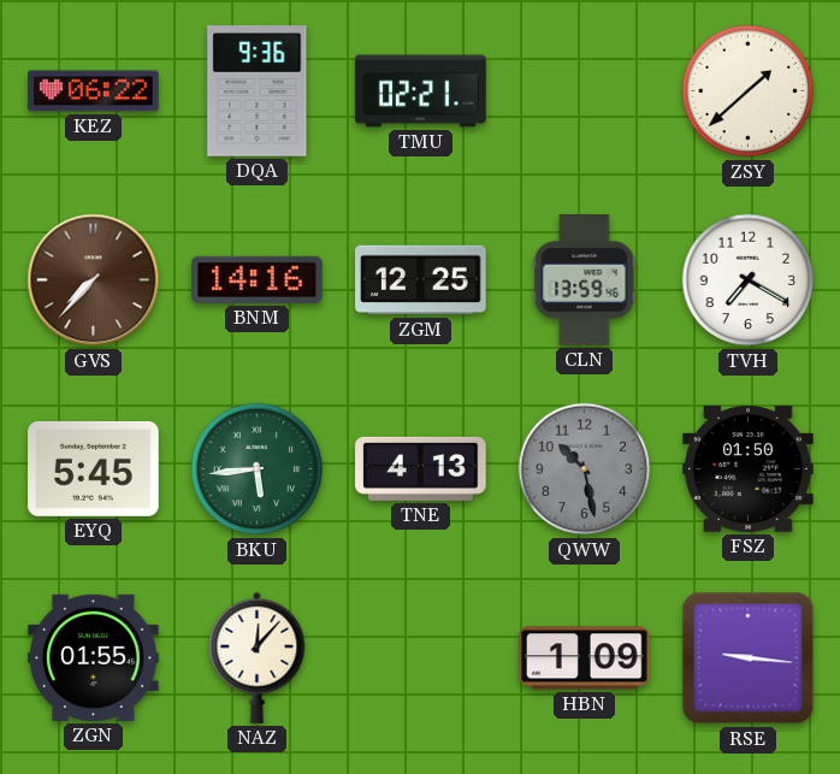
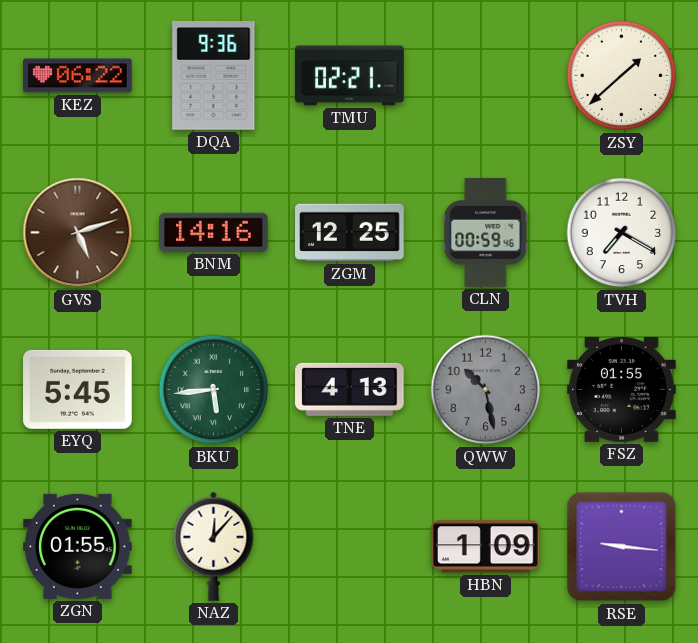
GVS: 7:37 -> 5:12
CLN: 13:59 -> 00:59
FSZ: 01:50 -> 01:55
